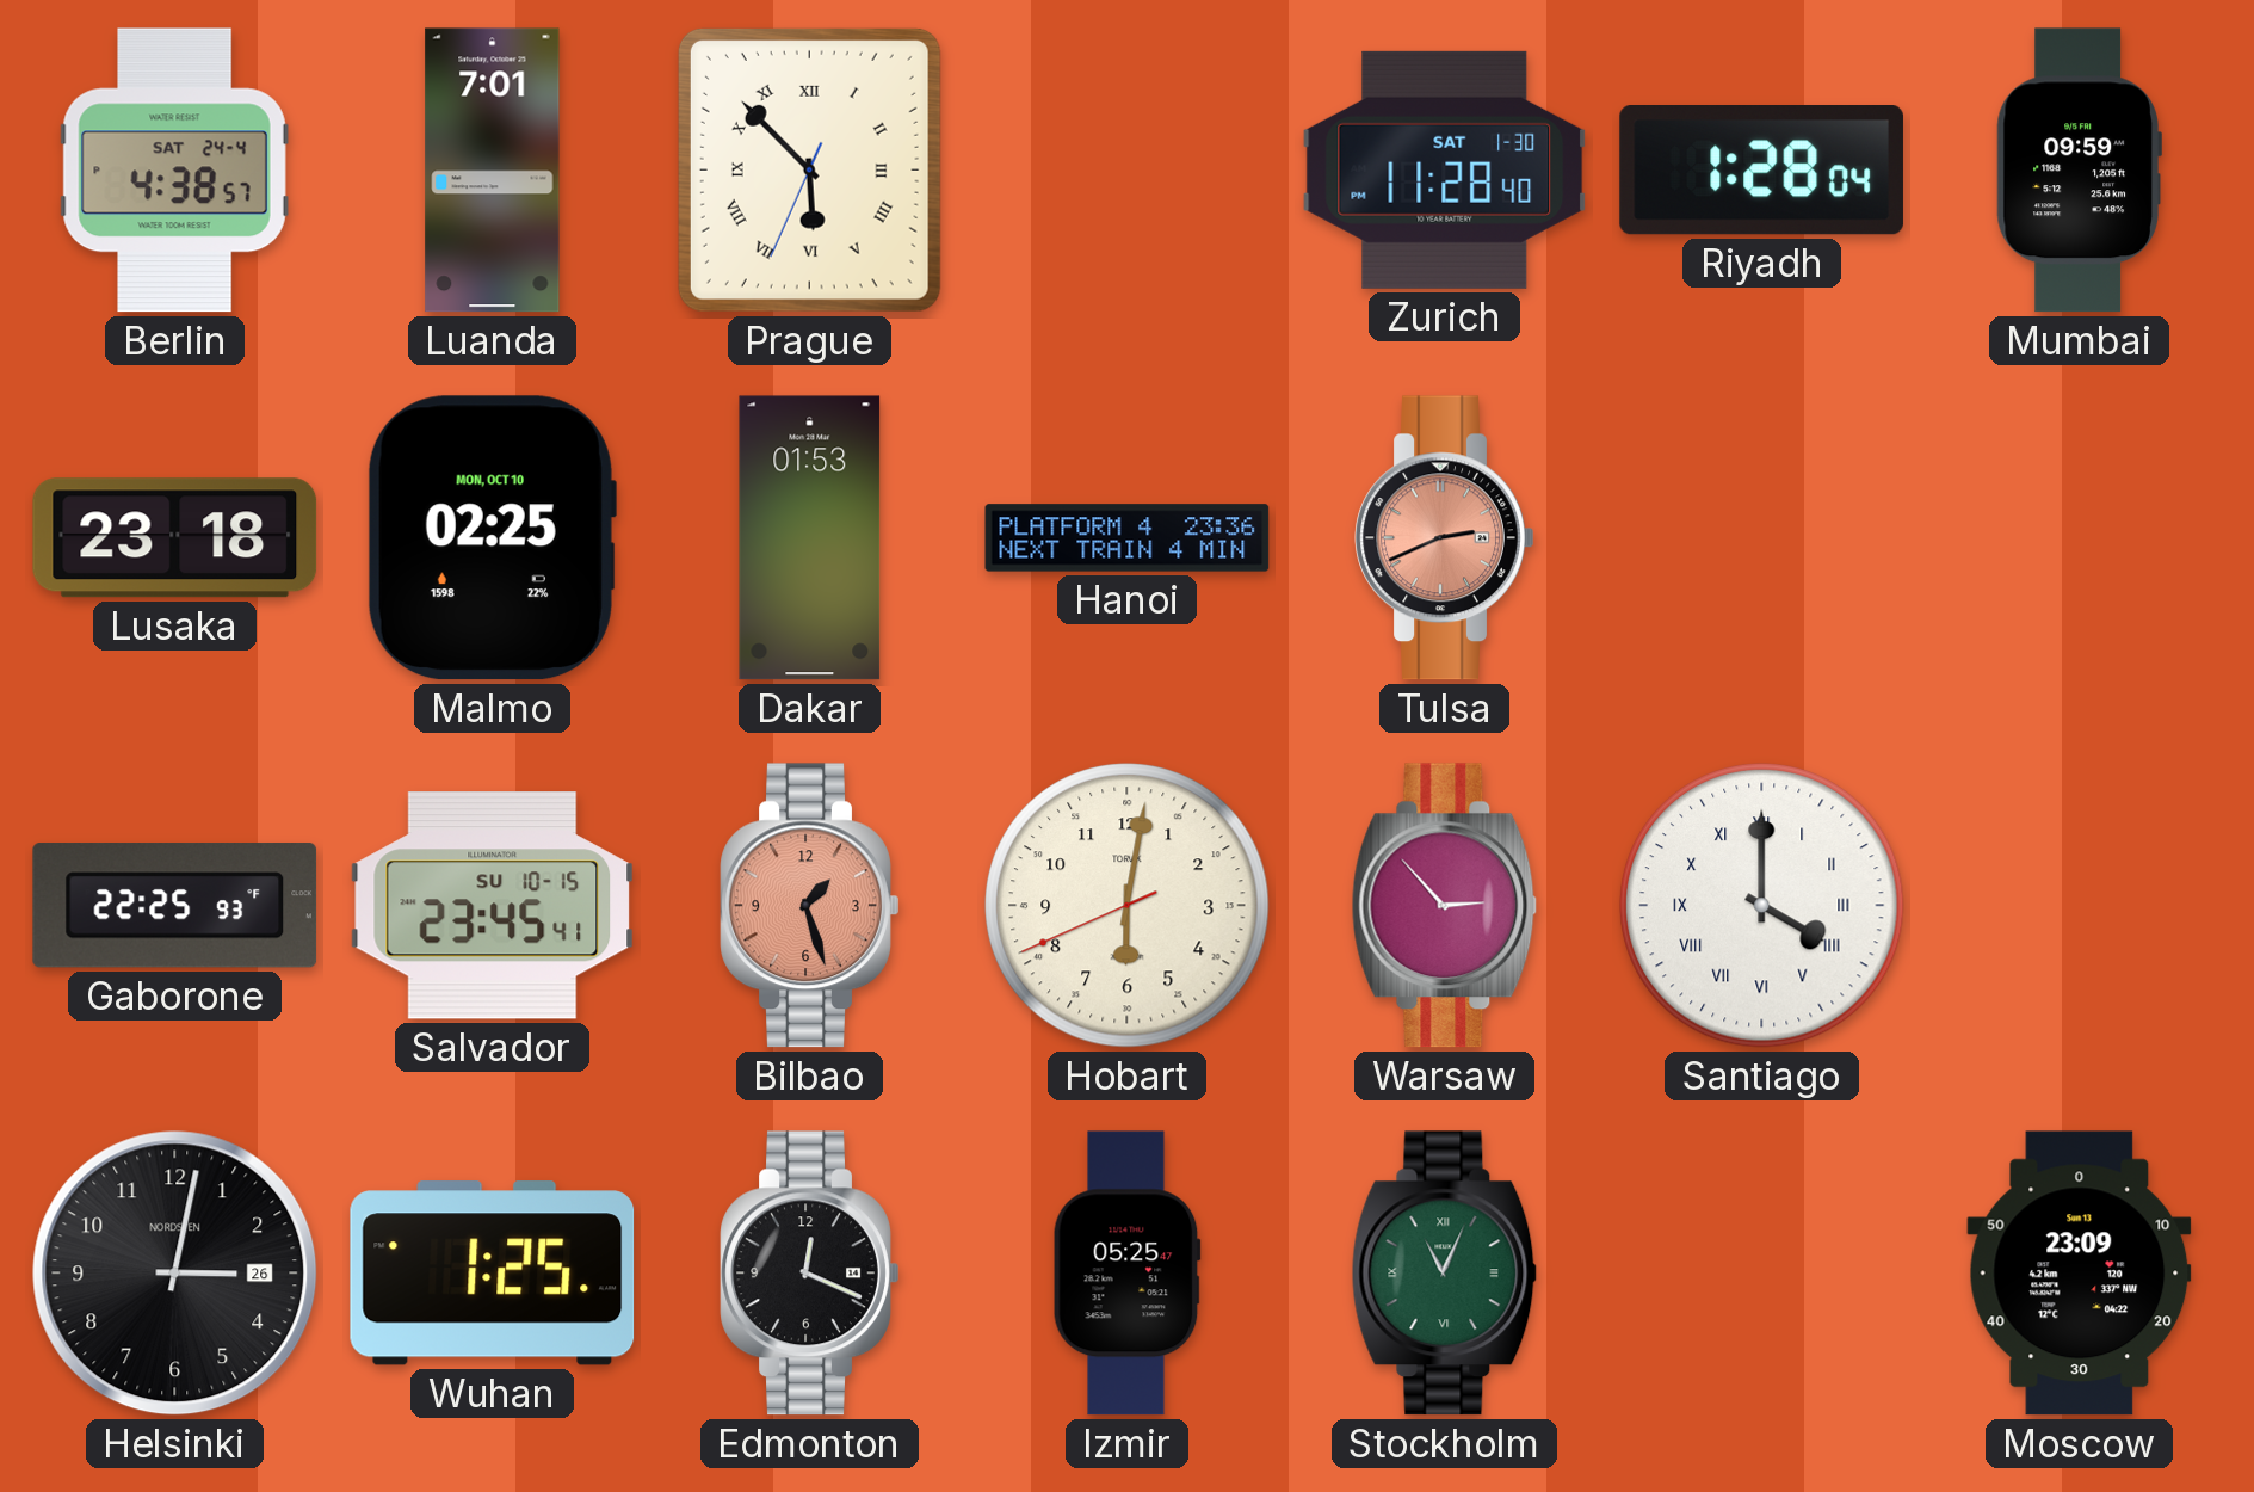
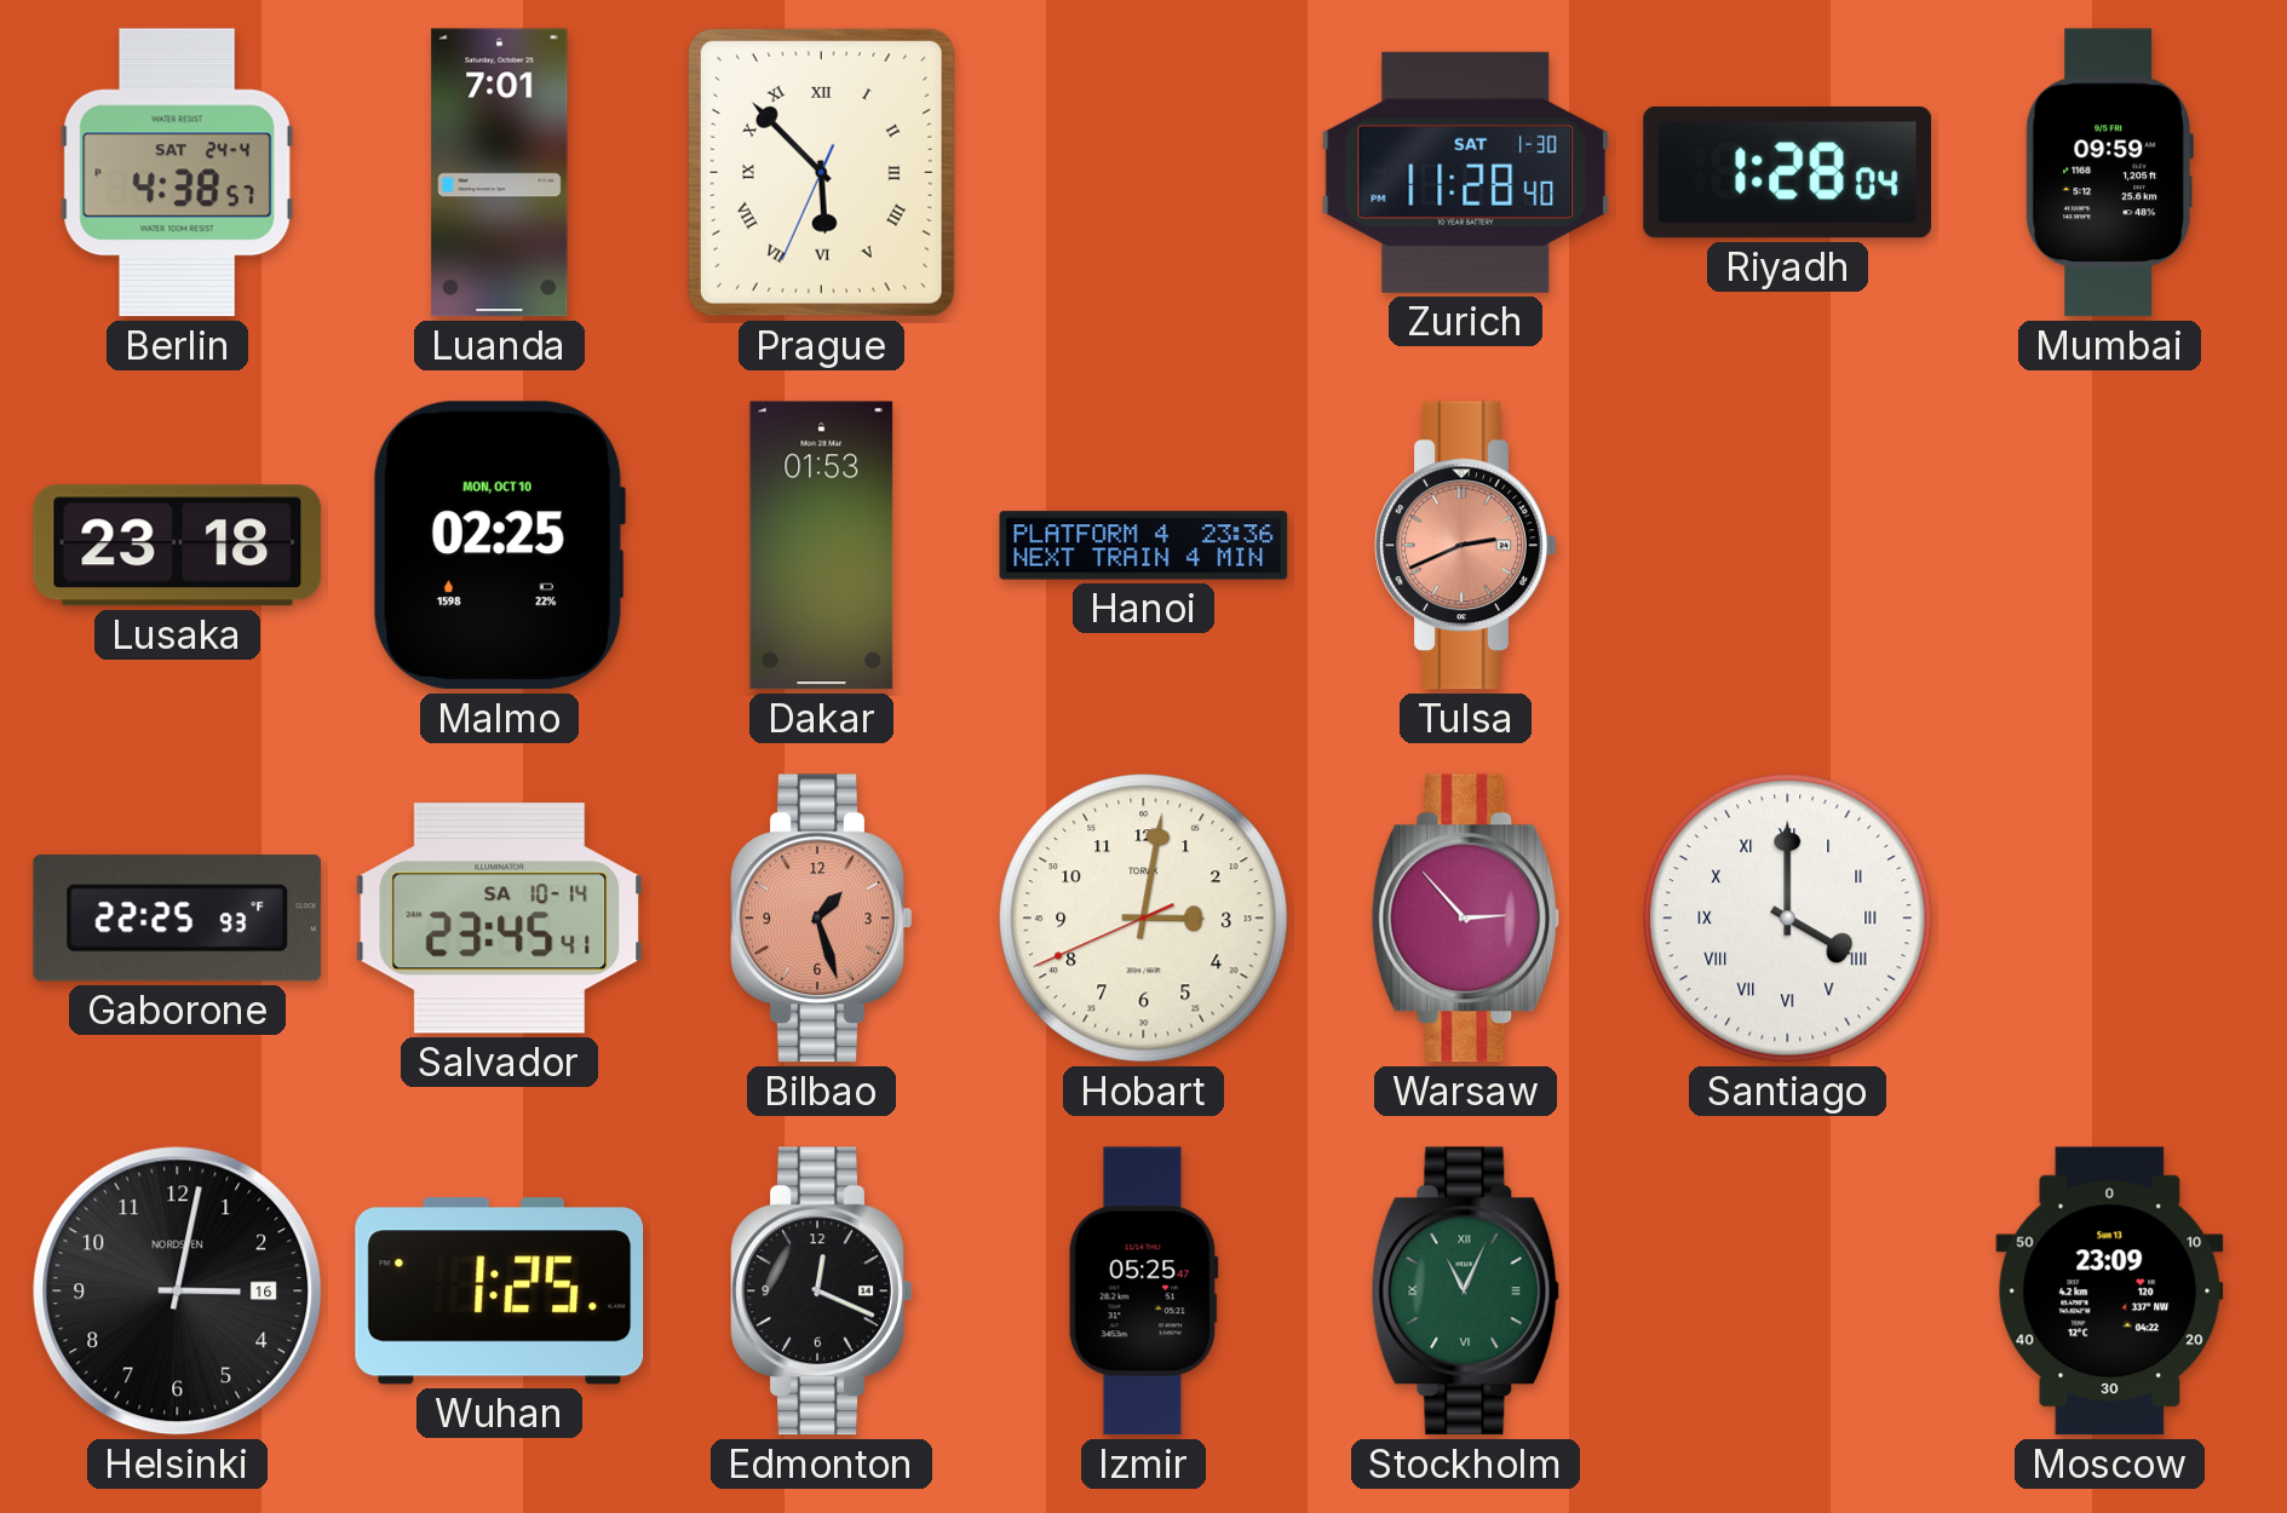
Salvador date: SU 10-15 -> SA 10-14
Hobart: 6:01 -> 3:01
Helsinki date: 26 -> 16
